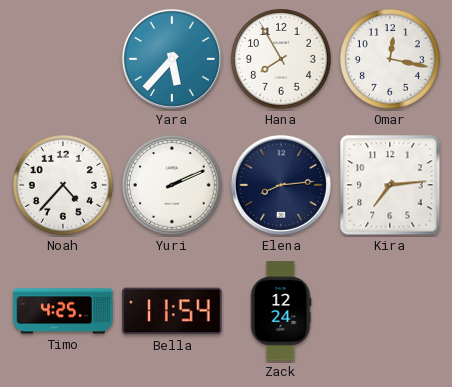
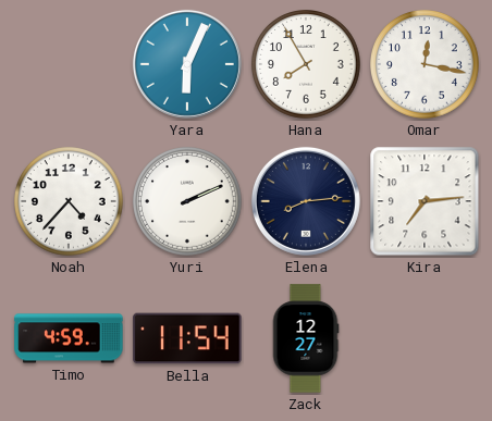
Yara: 5:37 -> 6:04
Timo: 4:25 -> 4:59
Zack: 12:24 -> 12:27
